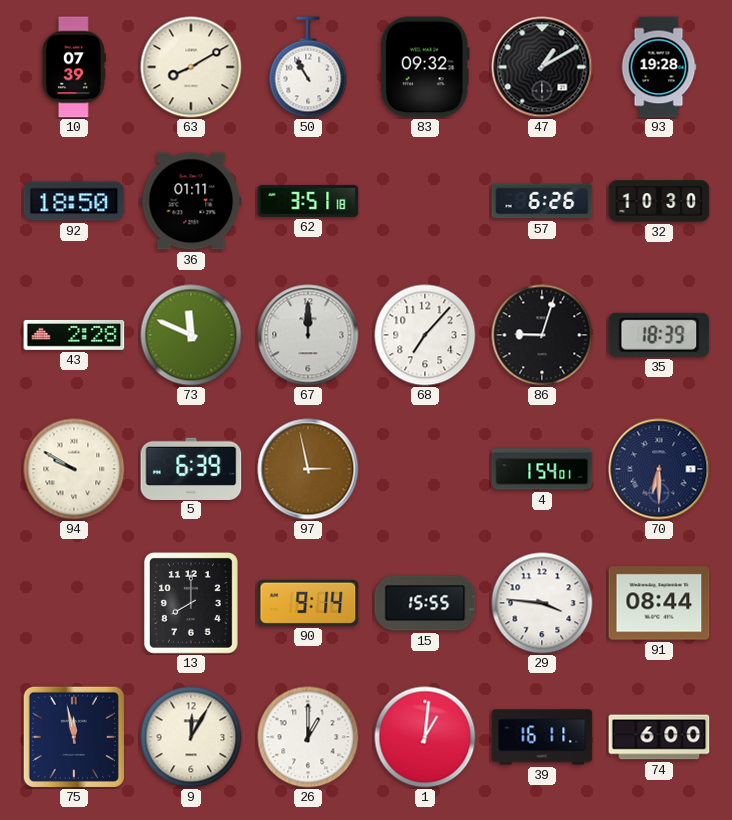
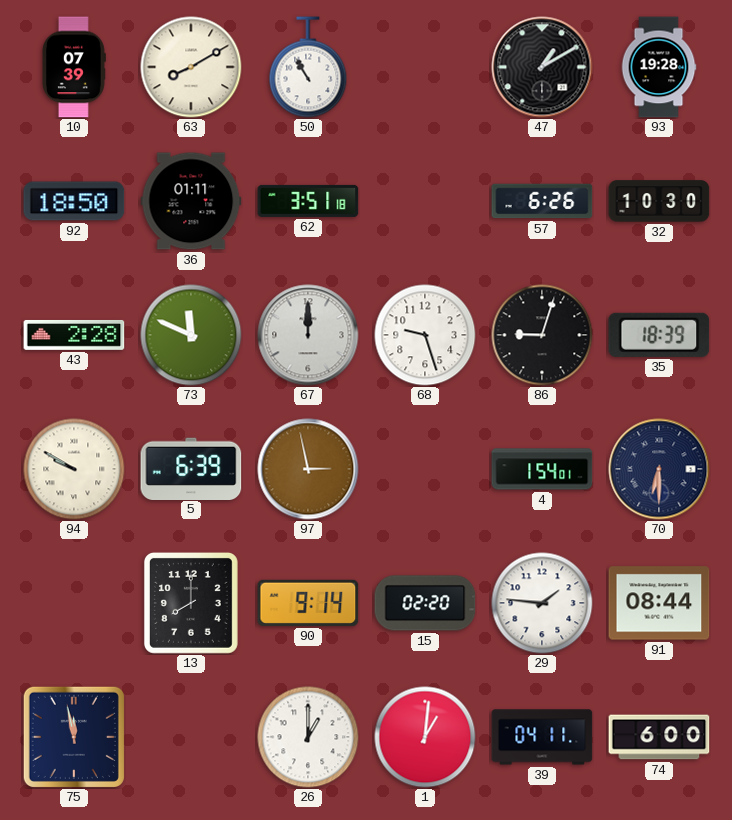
83: 09:32 -> none
68: 7:07 -> 9:27
15: 15:55 -> 02:20
29: 3:46 -> 1:46
9: 12:05 -> none
39: 16:11 -> 04:11
